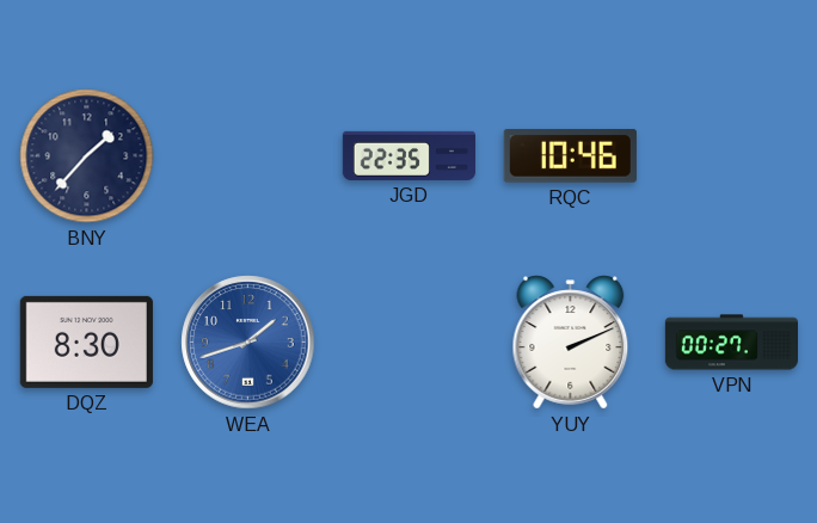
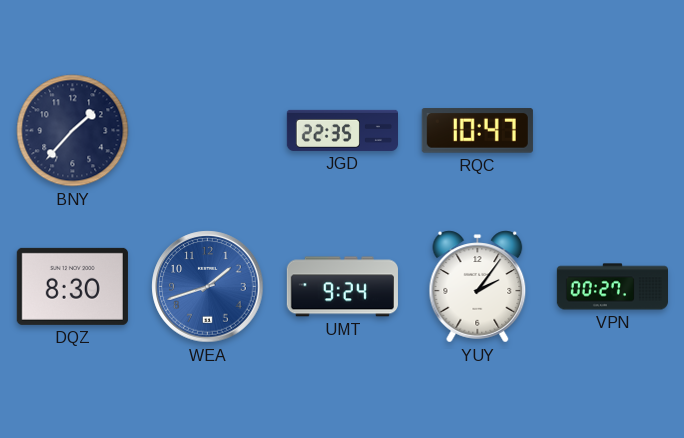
RQC: 10:46 -> 10:47
UMT: none -> 9:24
YUY: 2:11 -> 2:06
